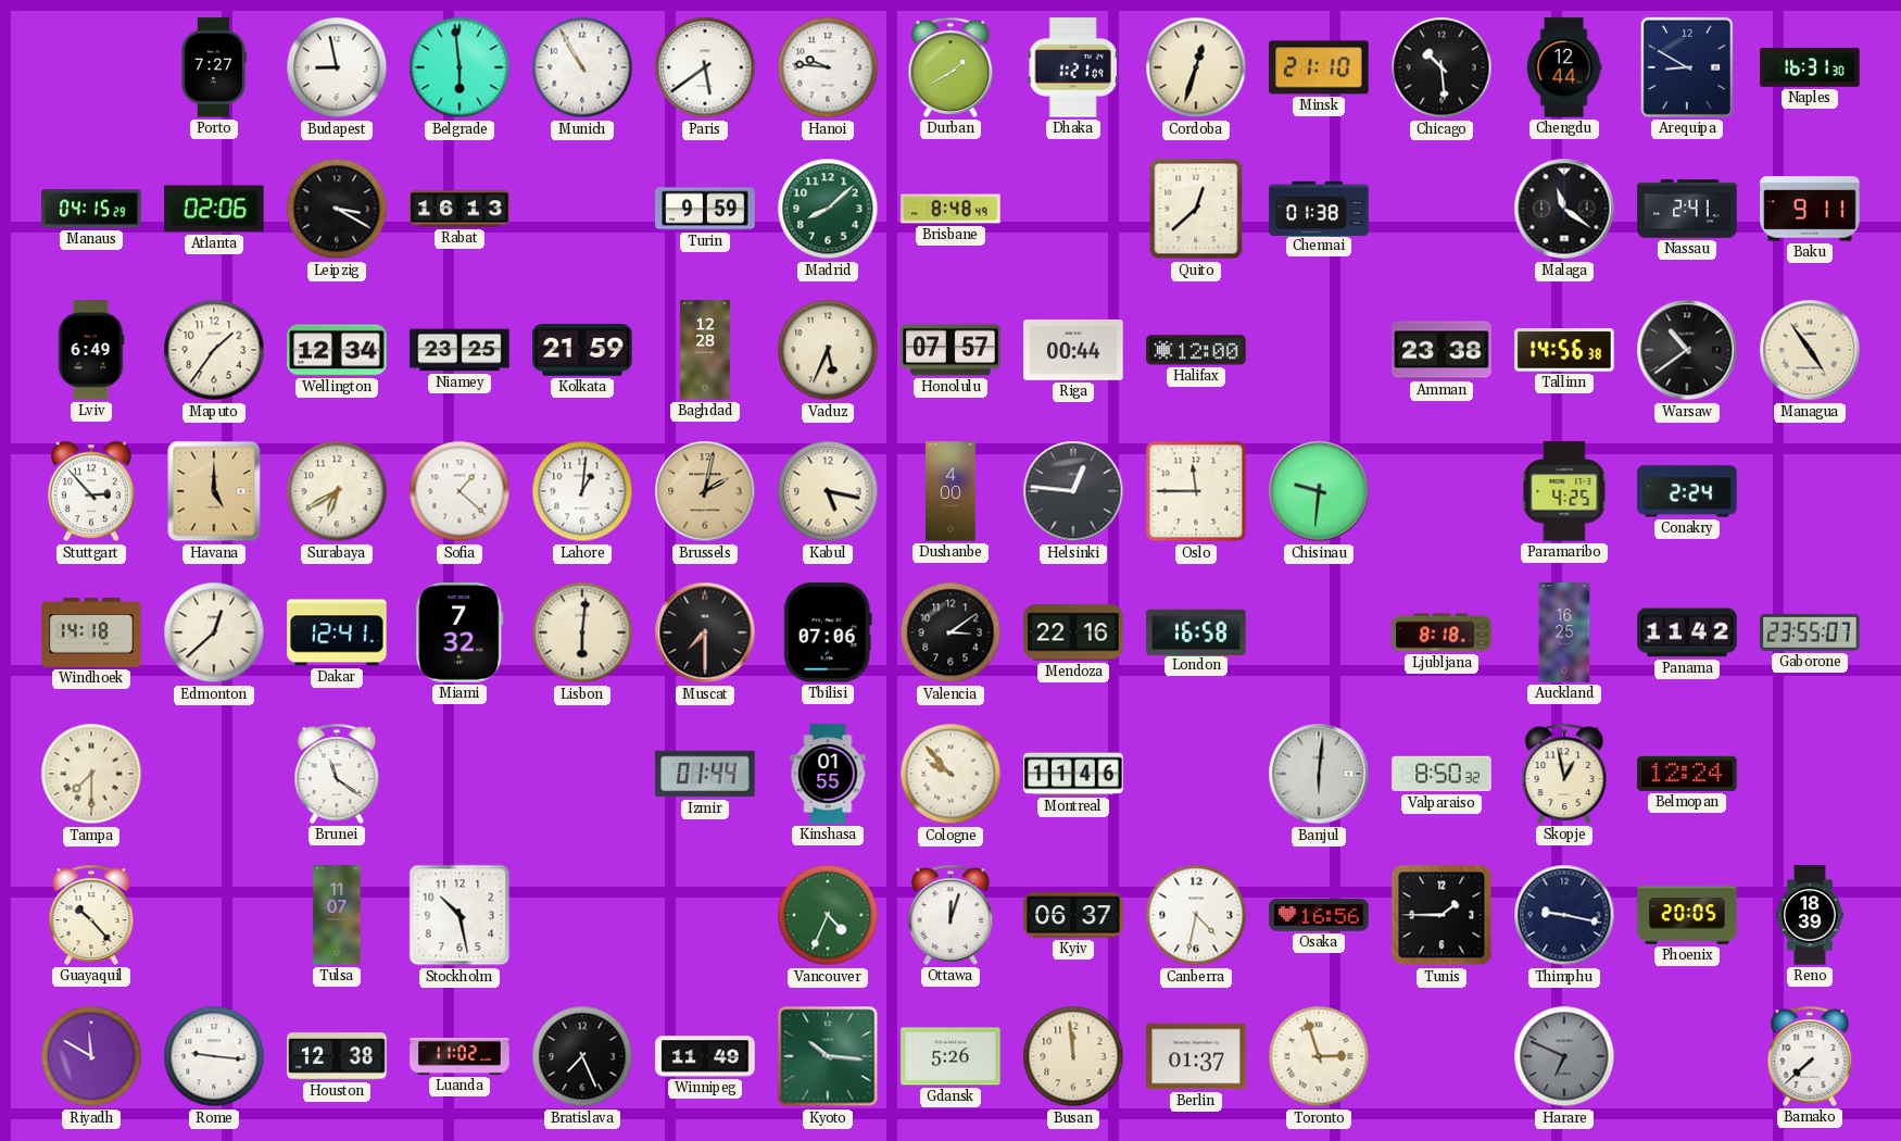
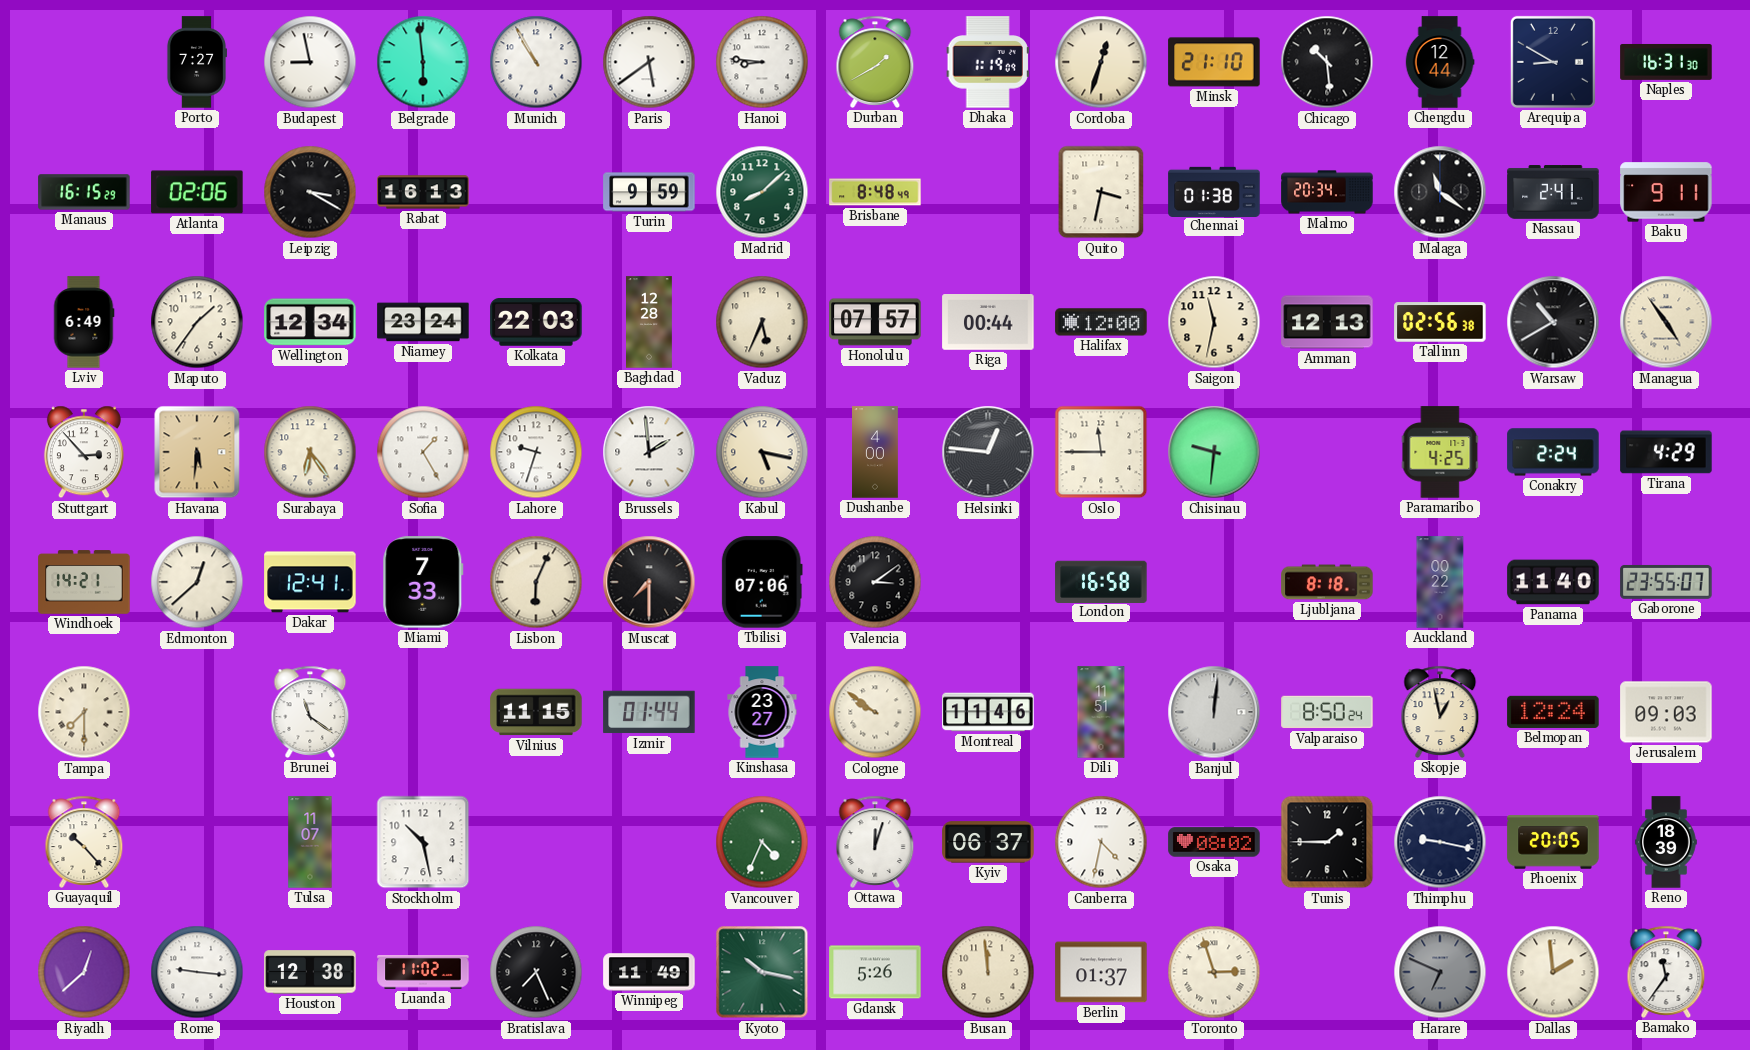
Hanoi: 9:46 -> 8:46
Dhaka: 1:21 -> 1:19
Manaus: 04:15 -> 16:15
Quito: 12:38 -> 3:32
Malmo: none -> 20:34
Niamey: 23:25 -> 23:24
Kolkata: 21:59 -> 22:03
Saigon: none -> 11:32
Amman: 23:38 -> 12:13
Tallinn: 14:56 -> 02:56
Warsaw: 10:39 -> 10:40
Havana: 5:00 -> 5:31
Surabaya: 6:40 -> 6:24
Sofia: 1:22 -> 1:25
Lahore: 1:01 -> 9:33
Brussels: 2:02 -> 1:59
Brussels dial: champagne -> white
Tirana: none -> 4:29
Windhoek: 14:18 -> 14:21
Miami: 7:32 -> 7:33
Lisbon: 6:01 -> 6:04
Mendoza: 22:16 -> none
Auckland: 16:25 -> 00:22
Panama: 11:42 -> 11:40
Vilnius: none -> 11:15
Kinshasa: 01:55 -> 23:27
Cologne: 9:53 -> 9:51
Dili: none -> 11:51
Banjul: 6:01 -> 12:01
Valparaiso: 8:50:32 -> 8:50:24
Jerusalem: none -> 09:03
Osaka: 16:56 -> 08:02
Riyadh: 11:50 -> 12:38
Kyoto: 10:16 -> 10:17
Dallas: none -> 1:59
Bamako: 7:38 -> 11:36
